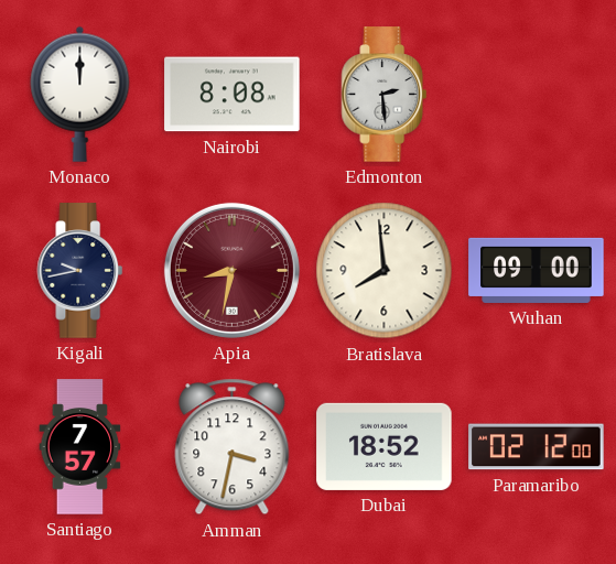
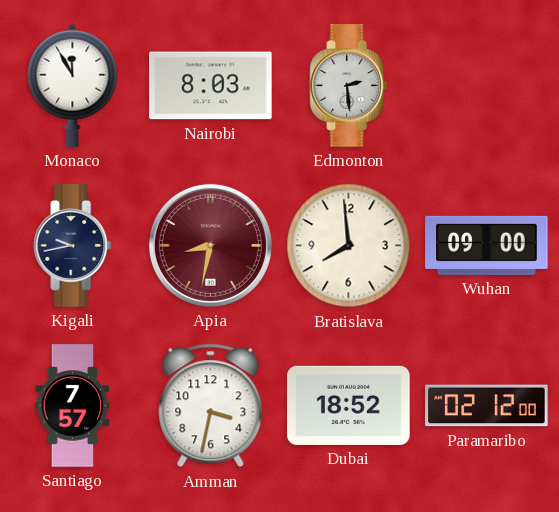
Monaco: 12:00 -> 11:55
Nairobi: 8:08 -> 8:03
